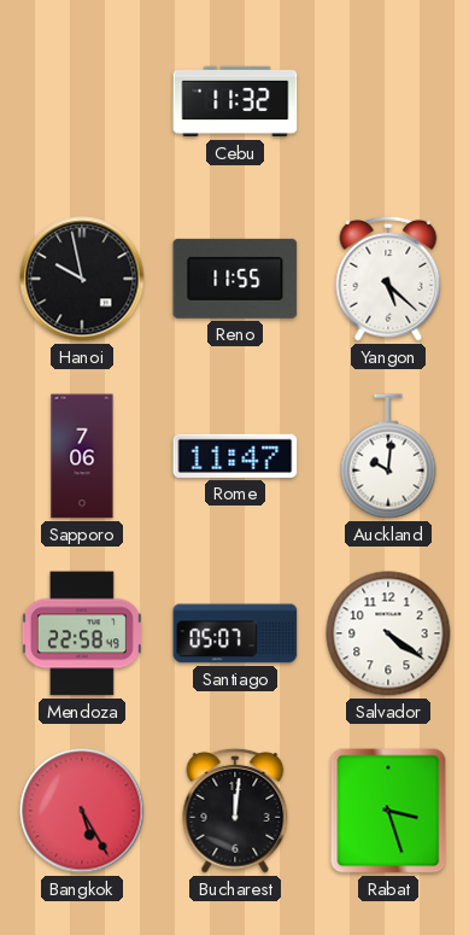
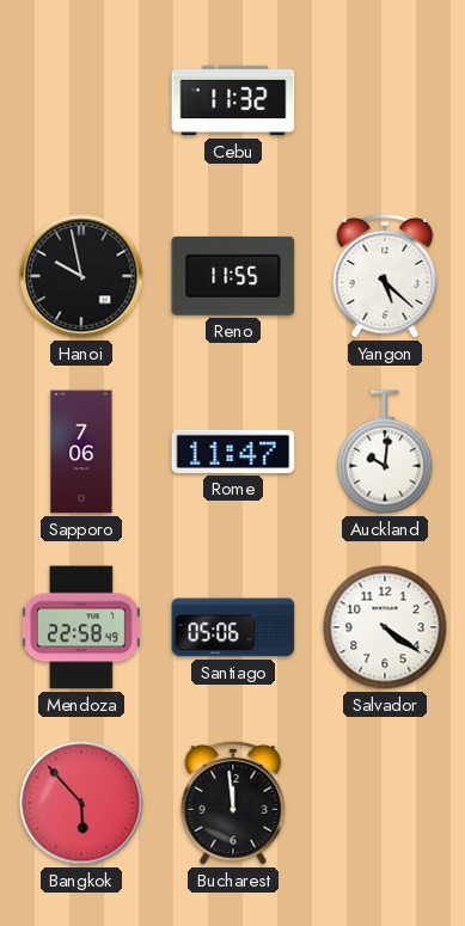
Santiago: 05:07 -> 05:06
Bangkok: 5:25 -> 5:53
Bucharest: 12:01 -> 11:59
Rabat: 3:27 -> none
